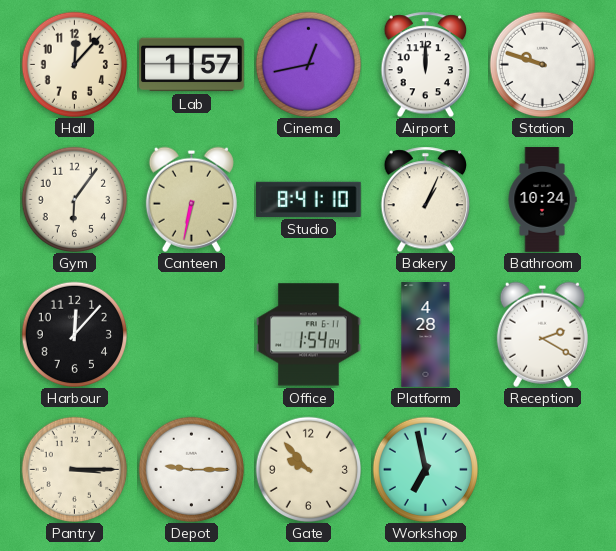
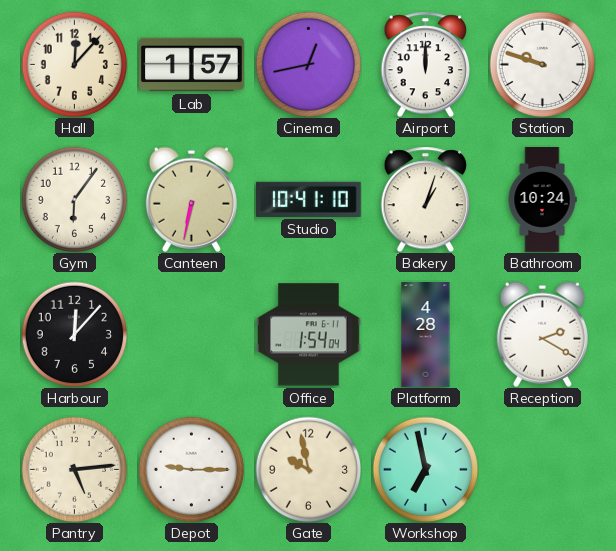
Studio: 8:41 -> 10:41
Bakery: 1:04 -> 1:03
Pantry: 3:15 -> 5:14
Gate: 9:53 -> 9:58
